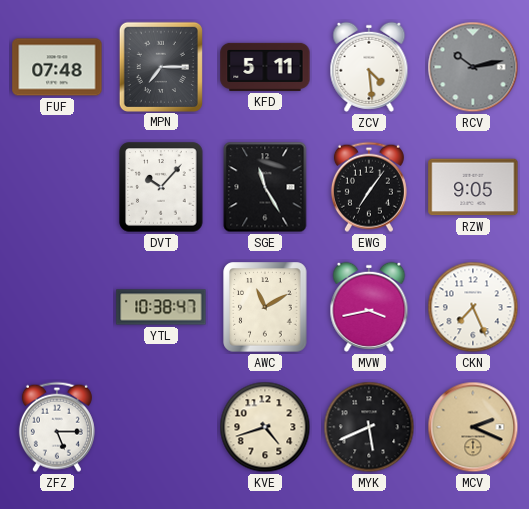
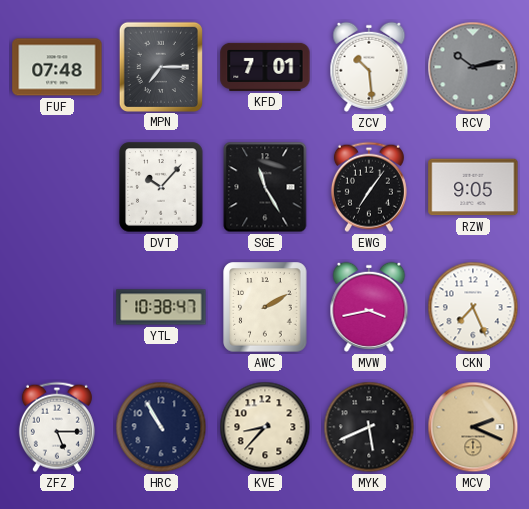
KFD: 5:11 -> 7:01
ZCV: 4:29 -> 10:29
AWC: 11:10 -> 2:10
HRC: none -> 10:55
KVE: 4:42 -> 8:37
